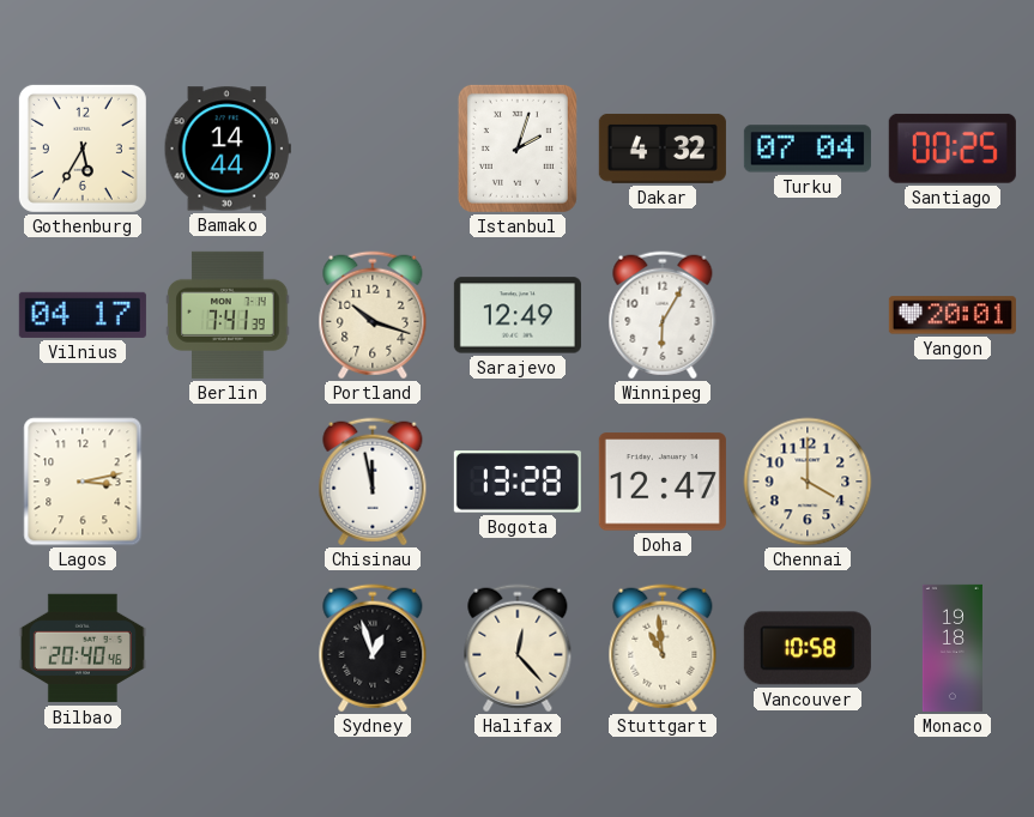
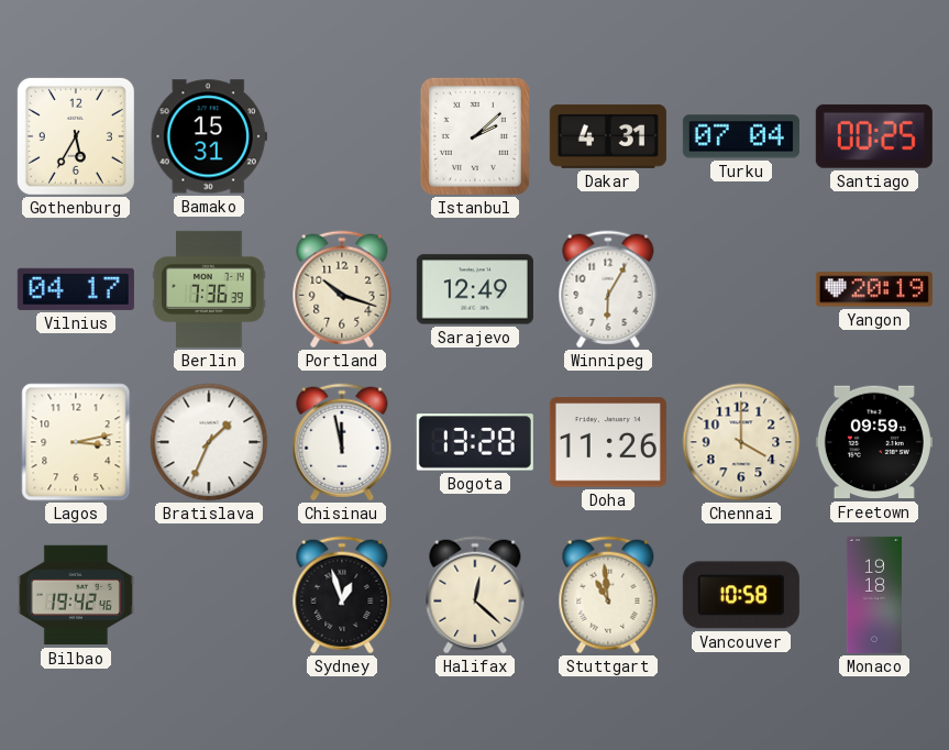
Bamako: 14:44 -> 15:31
Istanbul: 2:03 -> 2:08
Dakar: 4:32 -> 4:31
Berlin: 7:41 -> 7:36
Yangon: 20:01 -> 20:19
Bratislava: none -> 1:34
Doha: 12:47 -> 11:26
Freetown: none -> 09:59
Bilbao: 20:40 -> 19:42
Halifax: 12:23 -> 12:22
